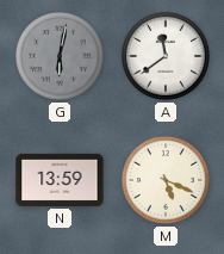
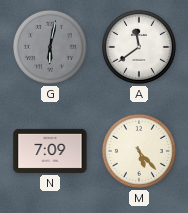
N: 13:59 -> 7:09
M: 5:19 -> 5:23
